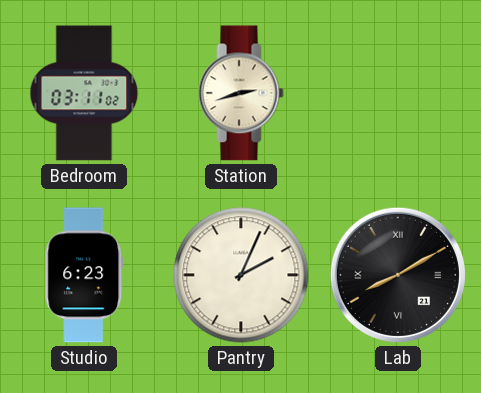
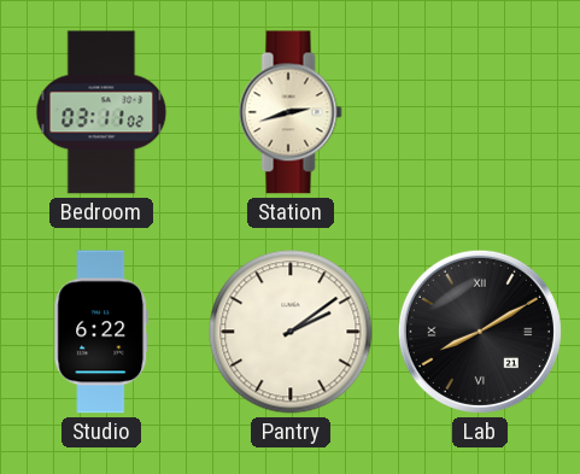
Studio: 6:23 -> 6:22
Pantry: 2:04 -> 2:09
